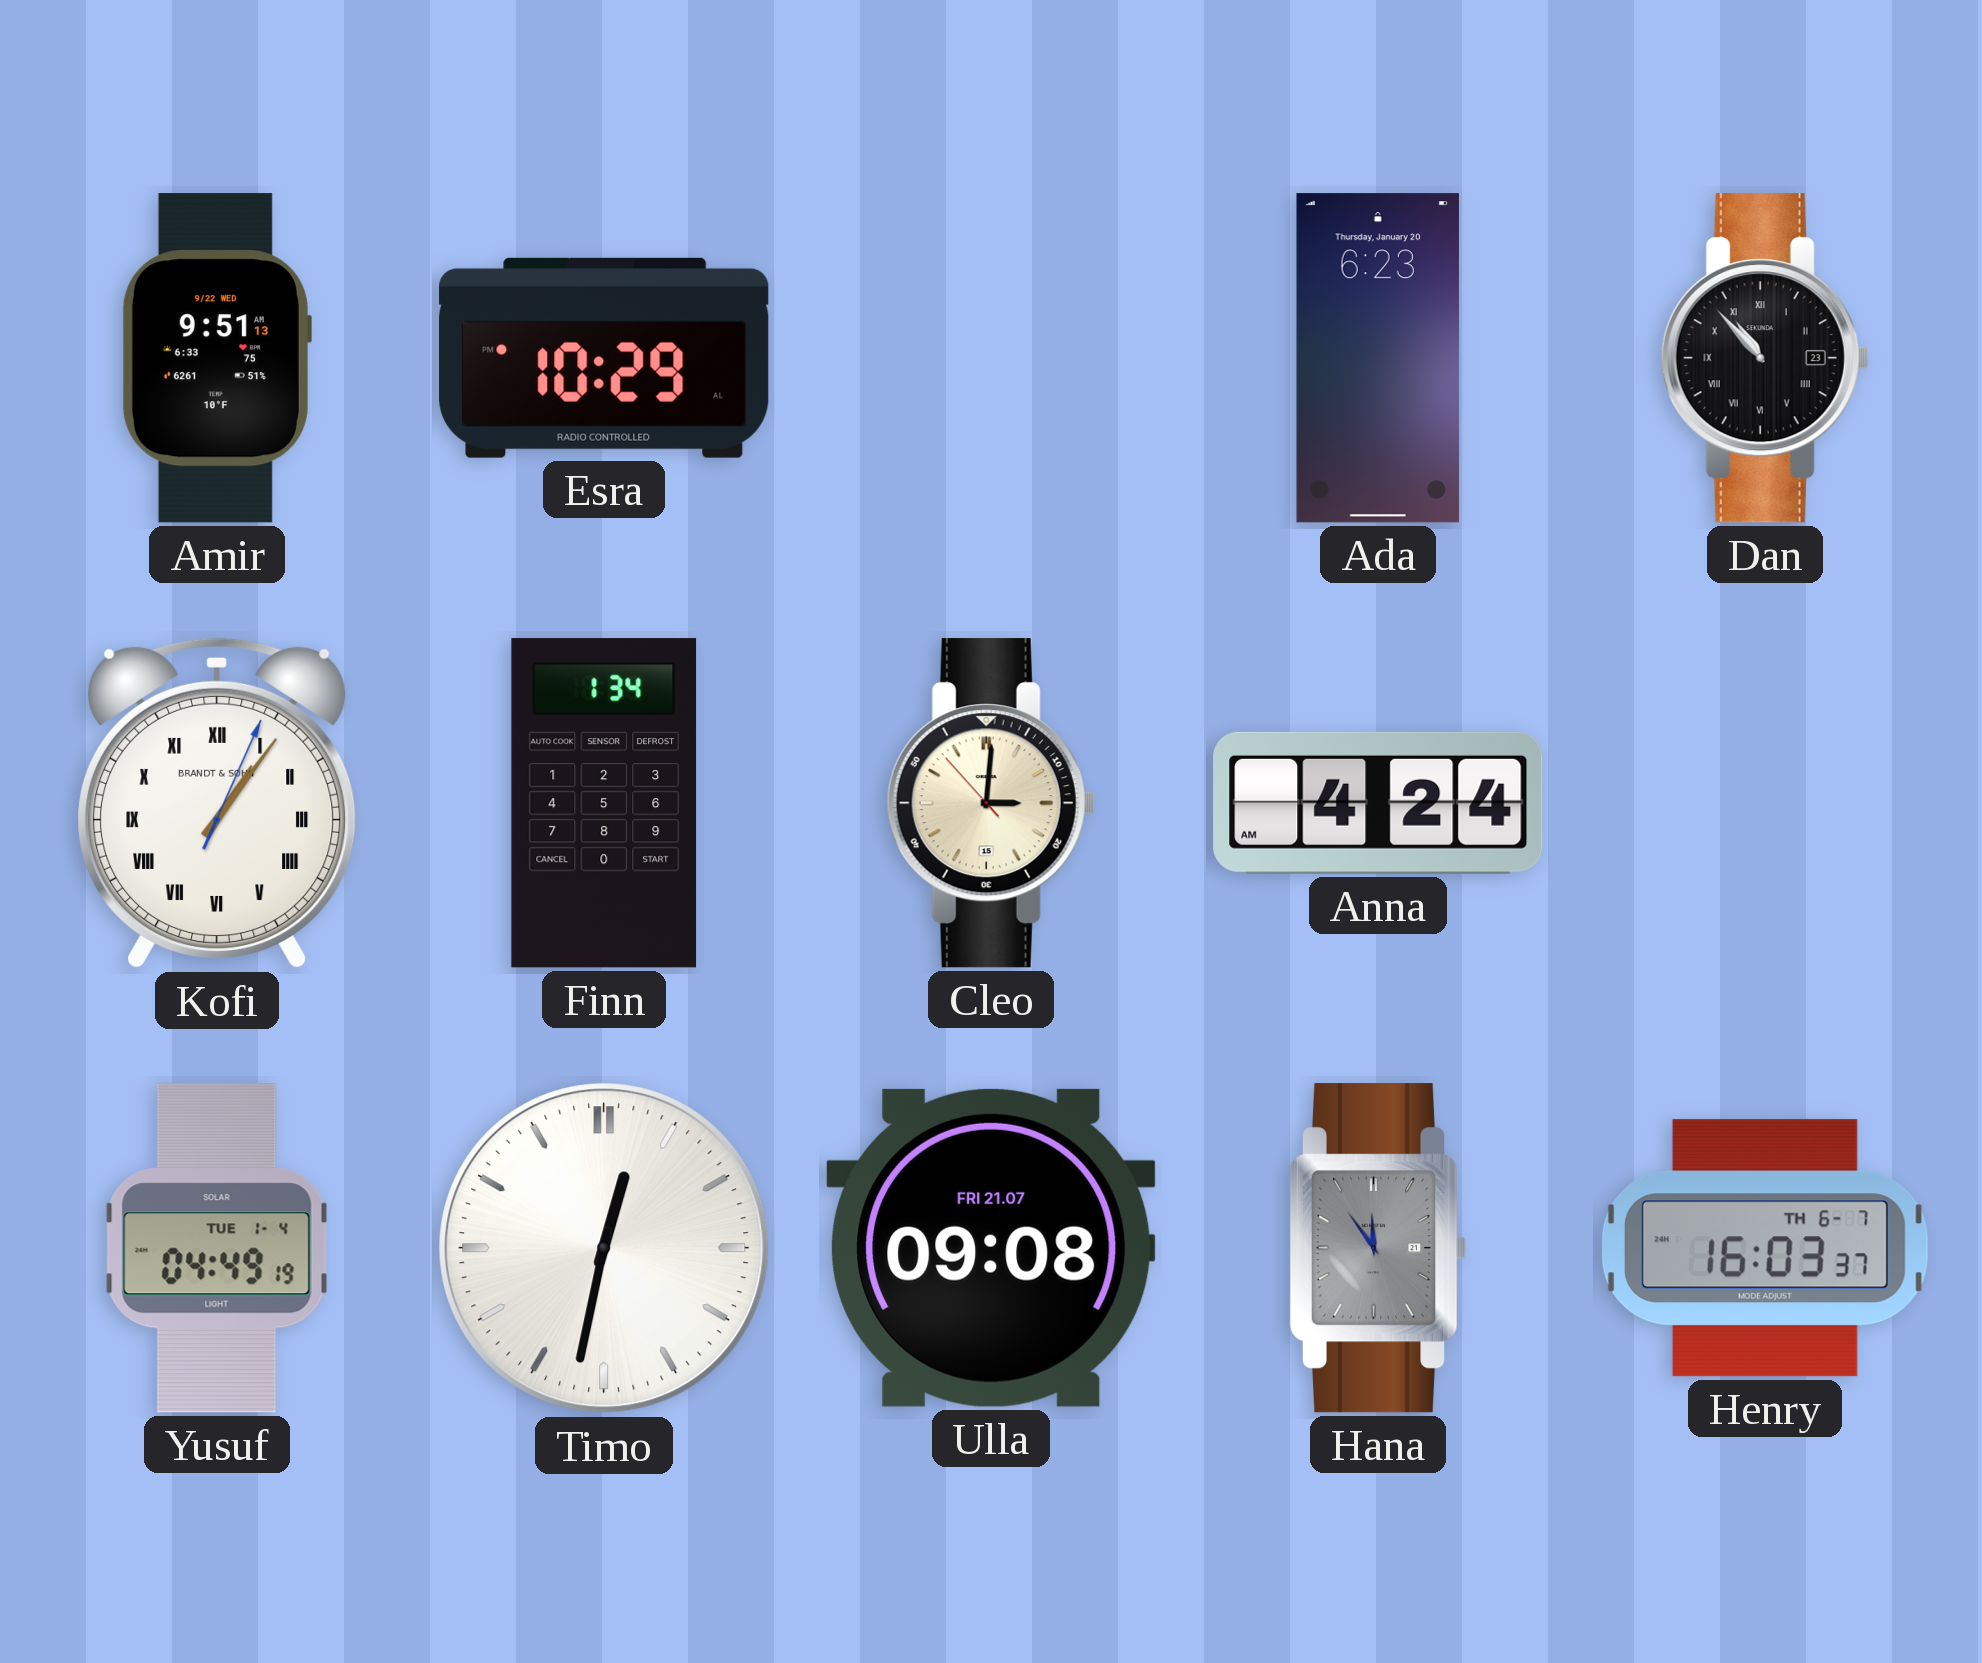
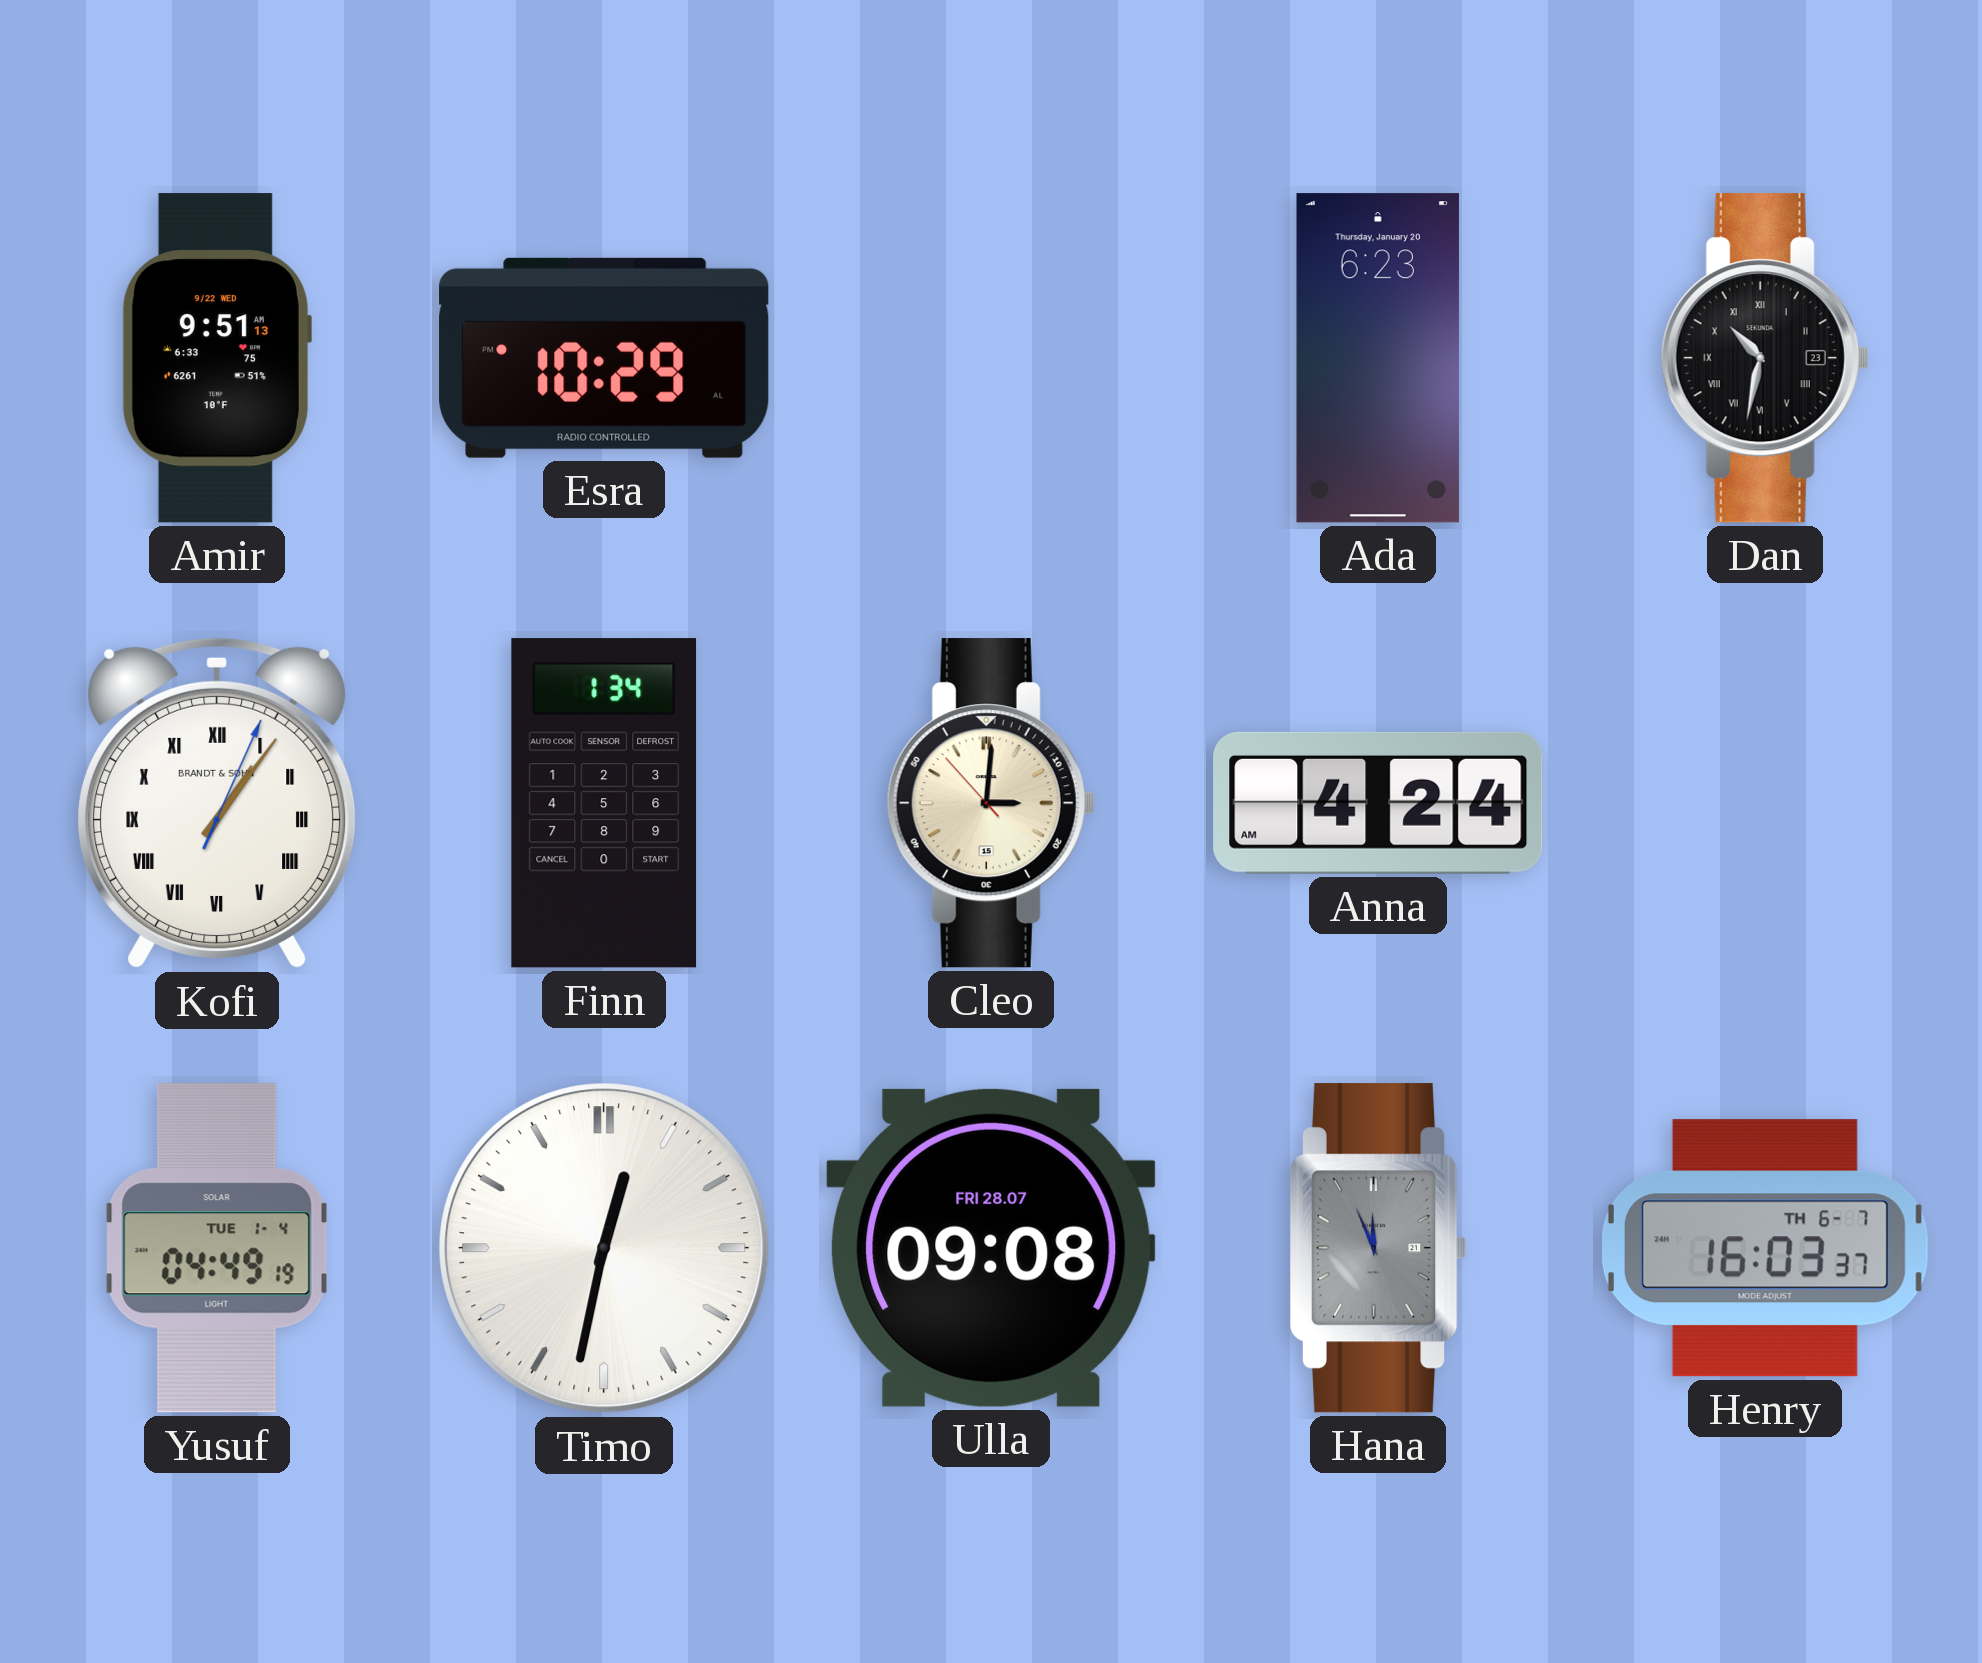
Dan: 10:53 -> 10:32
Ulla date: FRI 21.07 -> FRI 28.07
Hana: 11:54 -> 11:56
